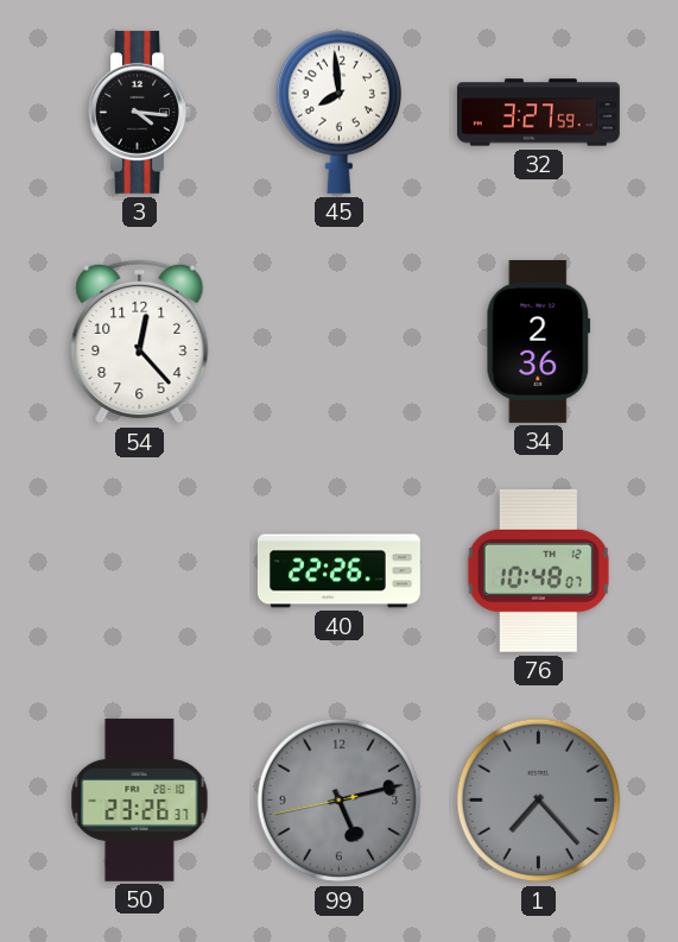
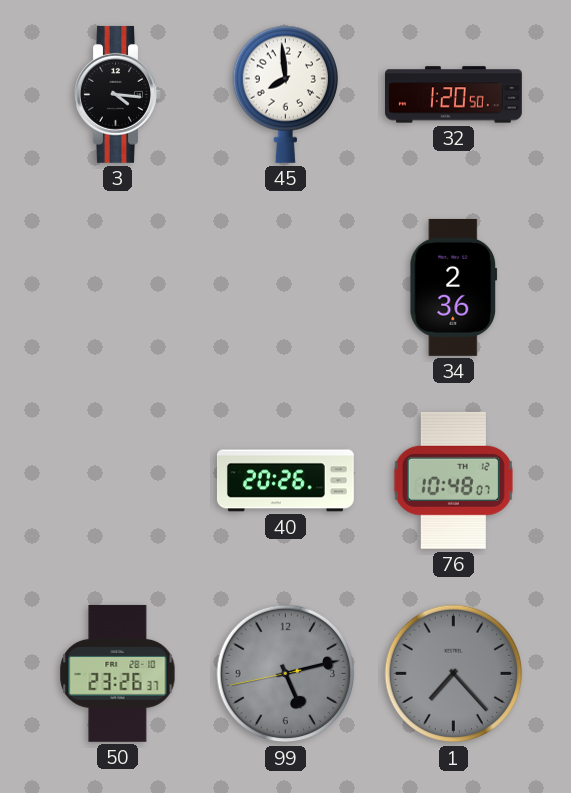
32: 3:27 -> 1:20
54: 12:23 -> none
40: 22:26 -> 20:26
